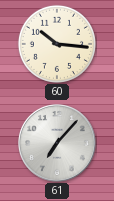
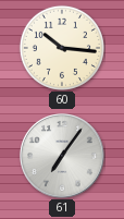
61: 7:07 -> 7:06
